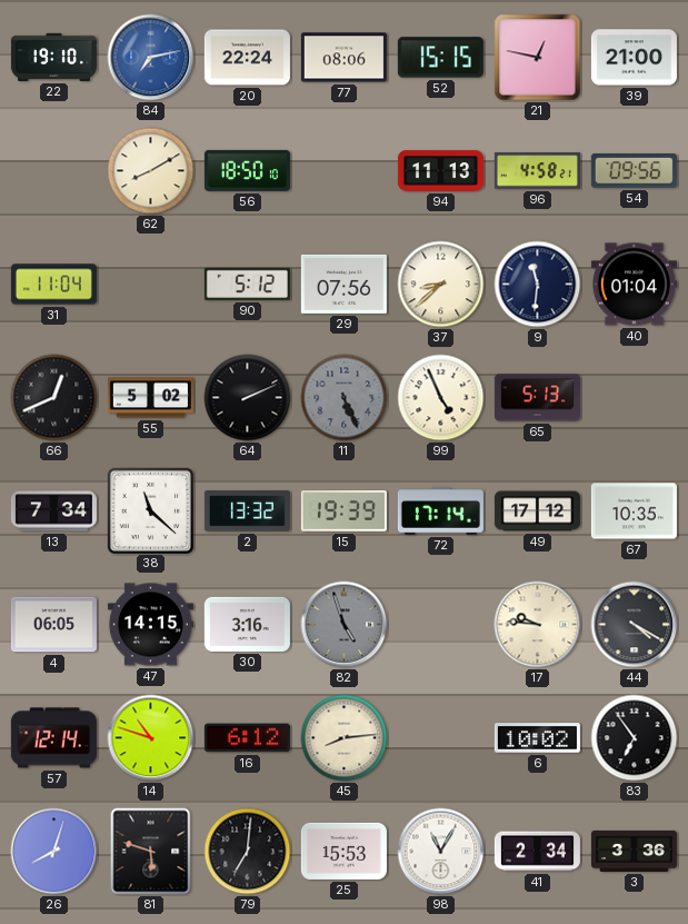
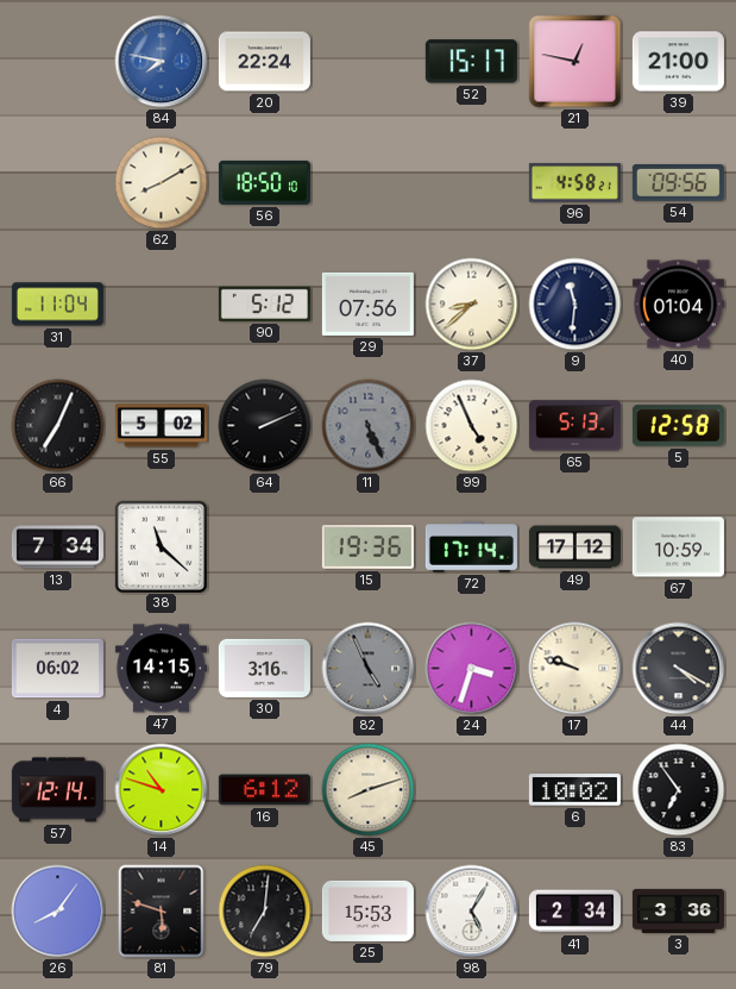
22: 19:10 -> none
84: 7:13 -> 7:47
77: 08:06 -> none
52: 15:15 -> 15:17
94: 11:13 -> none
66: 12:41 -> 7:04
5: none -> 12:58
2: 13:32 -> none
15: 19:39 -> 19:36
67: 10:35 -> 10:59
4: 06:05 -> 06:02
82: 4:57 -> 4:56
24: none -> 3:33
17: 9:46 -> 9:48
45: 8:14 -> 8:12
26: 8:03 -> 8:06
98: 11:05 -> 5:05
